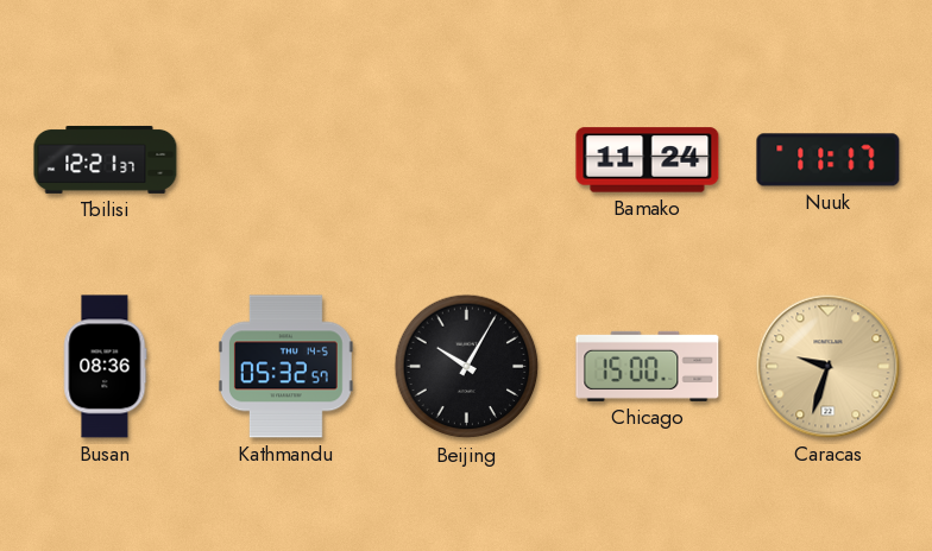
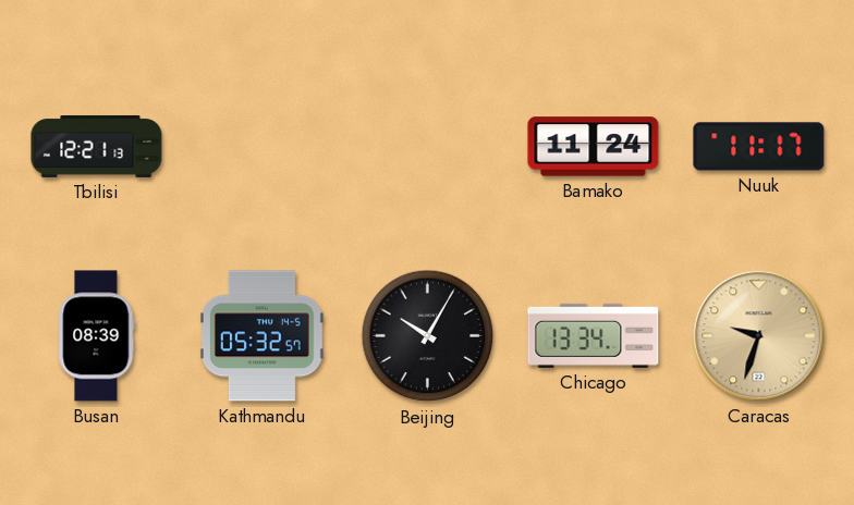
Tbilisi: 12:21:37 -> 12:21:13
Busan: 08:36 -> 08:39
Chicago: 15:00 -> 13:34
